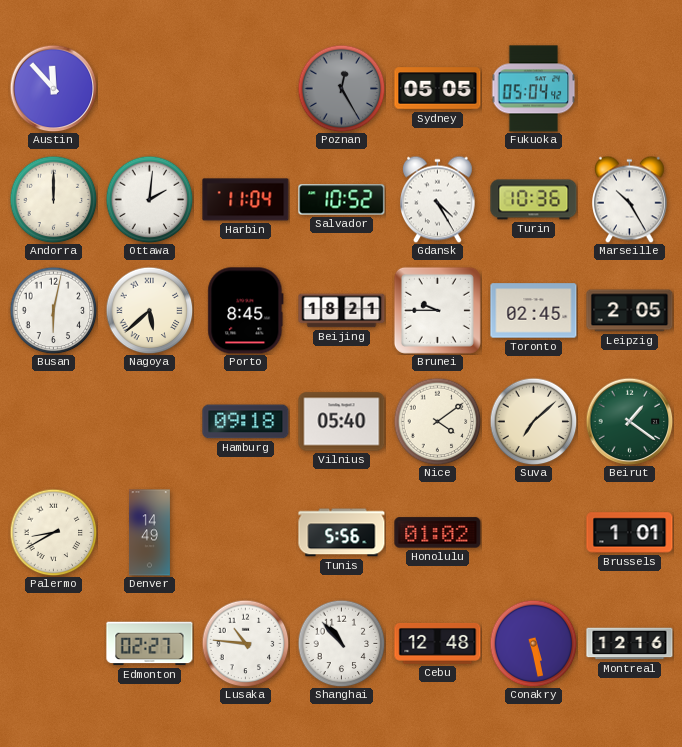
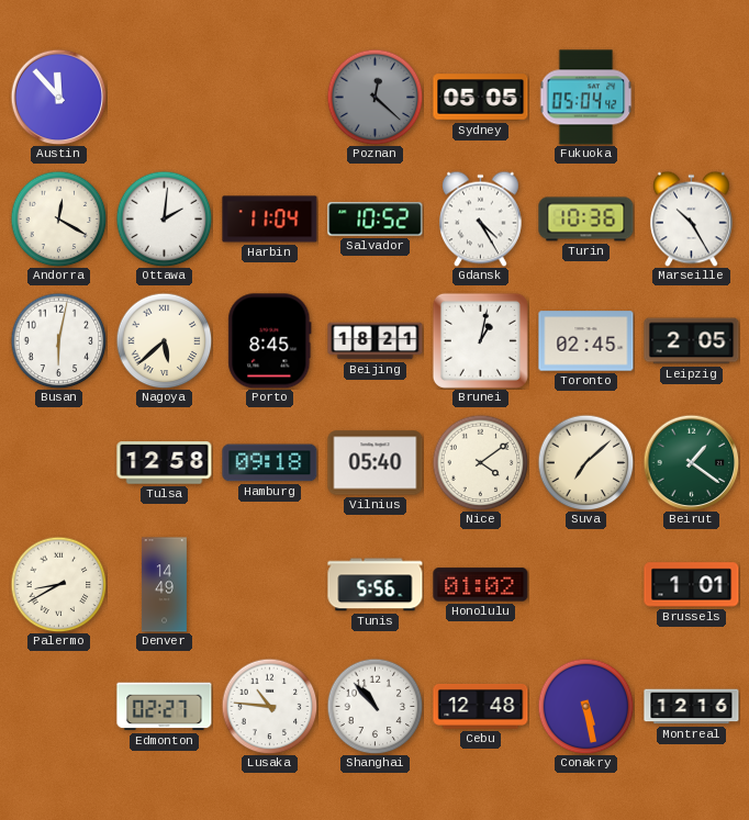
Poznan: 12:25 -> 12:22
Andorra: 12:00 -> 12:20
Brunei: 9:45 -> 1:02
Tulsa: none -> 12:58
